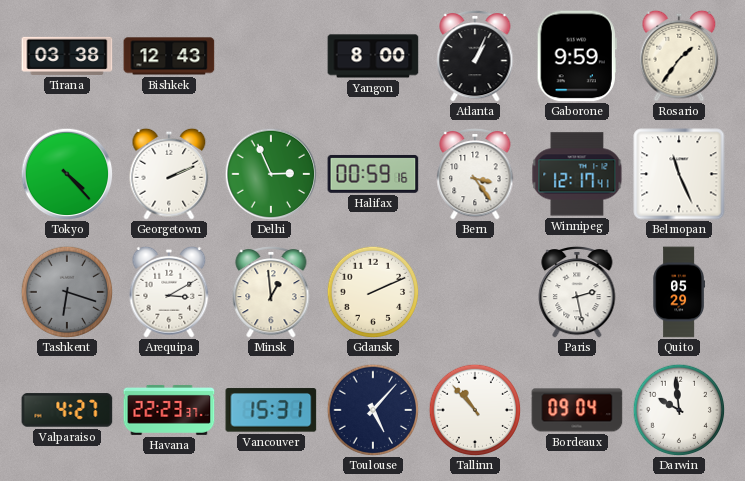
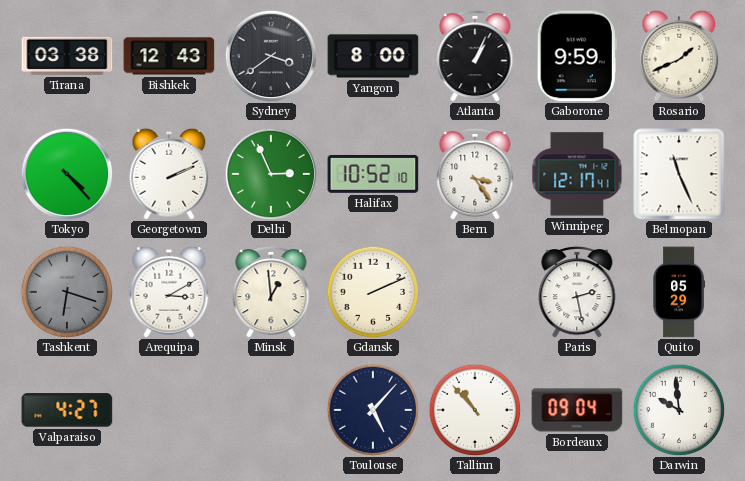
Sydney: none -> 3:39
Rosario: 1:36 -> 1:41
Halifax: 00:59 -> 10:52
Havana: 22:23 -> none
Vancouver: 15:31 -> none
